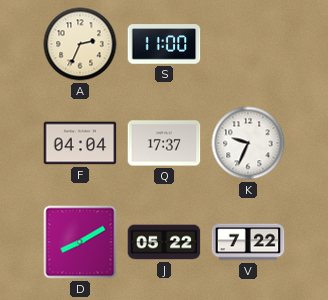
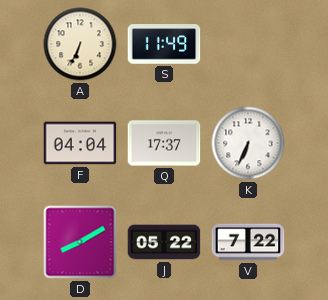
A: 2:34 -> 6:34
S: 11:00 -> 11:49
K: 9:34 -> 6:34
